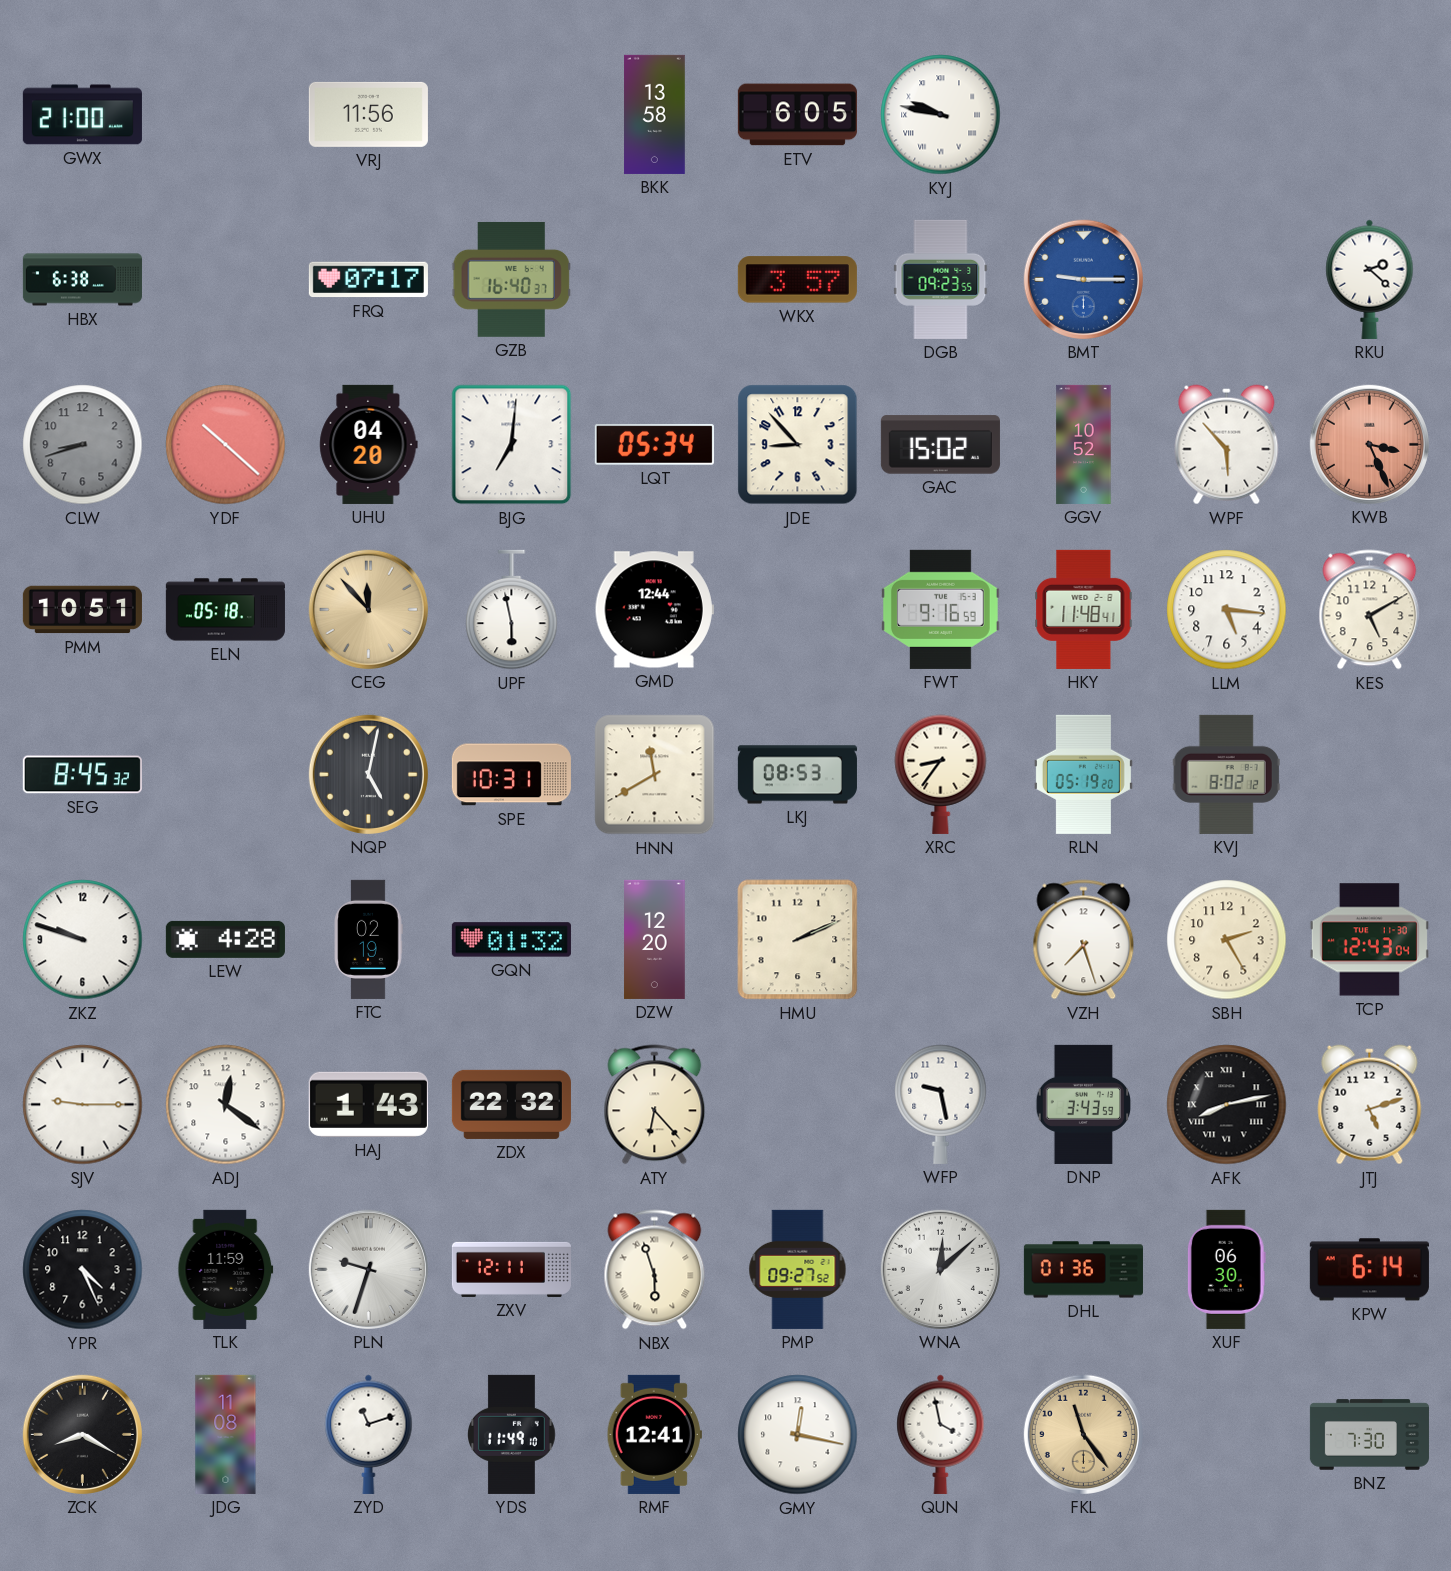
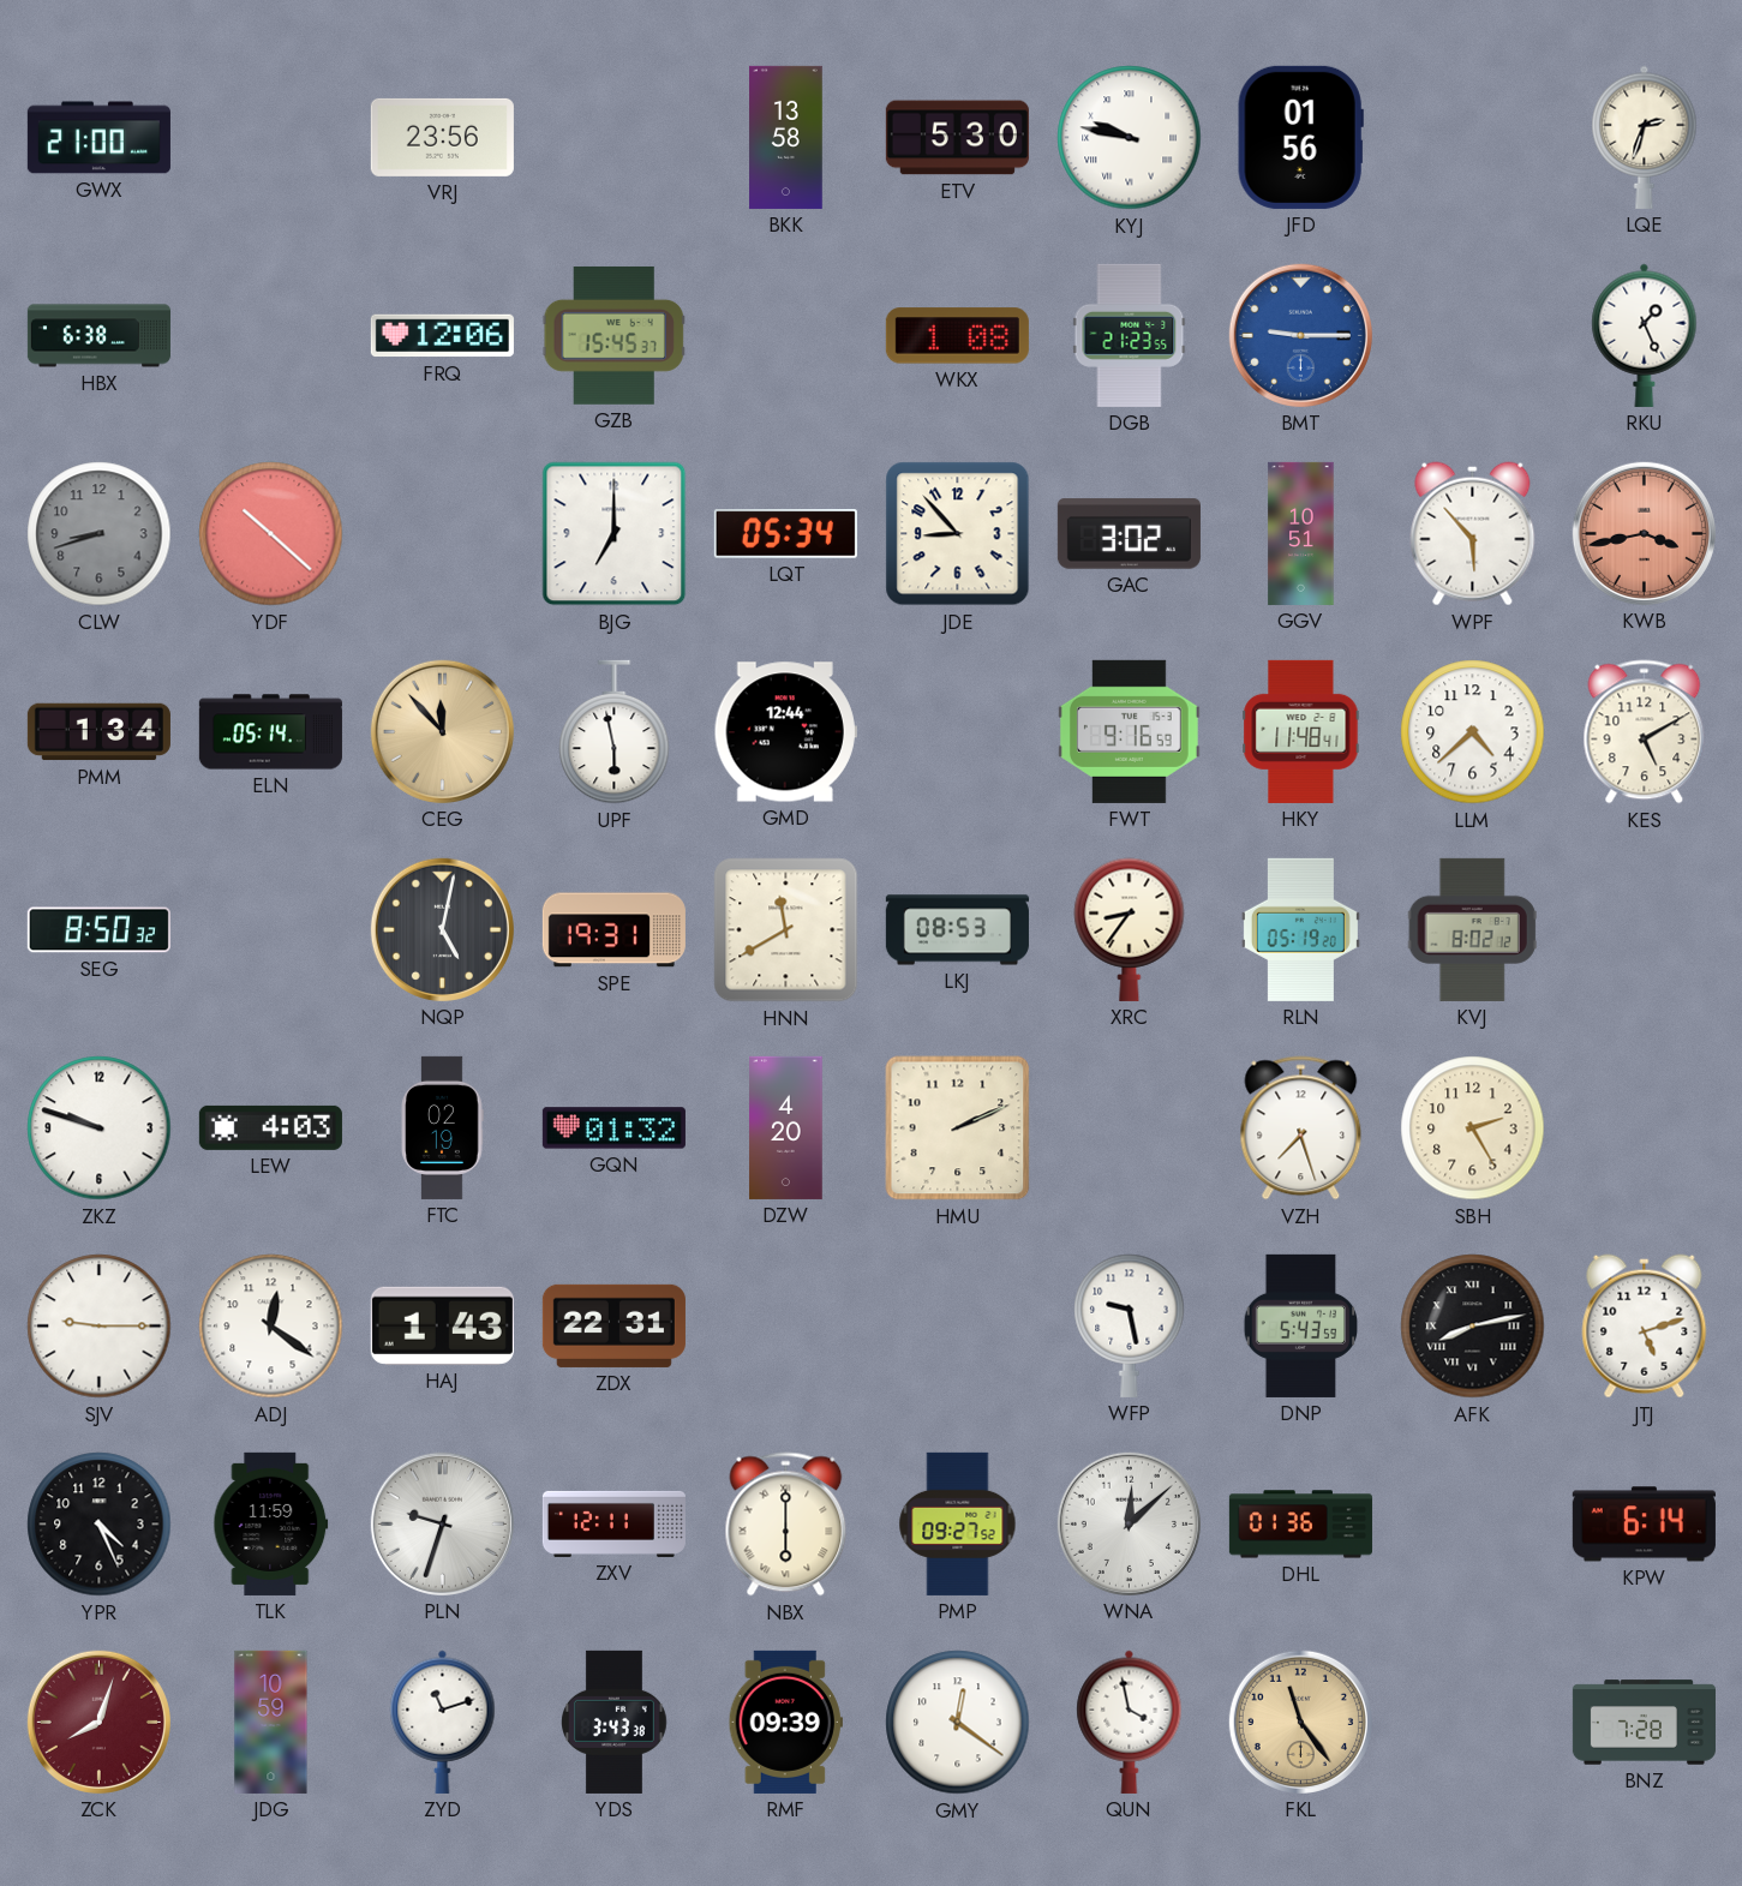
VRJ: 11:56 -> 23:56
ETV: 6:05 -> 5:30
JFD: none -> 01:56
LQE: none -> 2:33
FRQ: 07:17 -> 12:06
GZB: 16:40 -> 15:45
WKX: 3:57 -> 1:08
DGB: 09:23 -> 21:23
RKU: 2:22 -> 1:26
UHU: 04:20 -> none
BJG: 7:01 -> 7:00
GAC: 15:02 -> 3:02
GGV: 10:52 -> 10:51
KWB: 3:26 -> 3:43
PMM: 10:51 -> 1:34
ELN: 05:18 -> 05:14
LLM: 5:16 -> 4:38
SEG: 8:45 -> 8:50
SPE: 10:31 -> 19:31
LEW: 4:28 -> 4:03
DZW: 12:20 -> 4:20
TCP: 12:43 -> none
ZDX: 22:32 -> 22:31
ATY: 6:23 -> none
DNP: 3:43 -> 5:43
NBX: 5:57 -> 6:00
XUF: 06:30 -> none
ZCK: 8:20 -> 8:03
ZCK dial: black -> burgundy
JDG: 11:08 -> 10:59
YDS: 11:49 -> 3:43
RMF: 12:41 -> 09:39
GMY: 12:17 -> 12:21
BNZ: 7:30 -> 7:28
